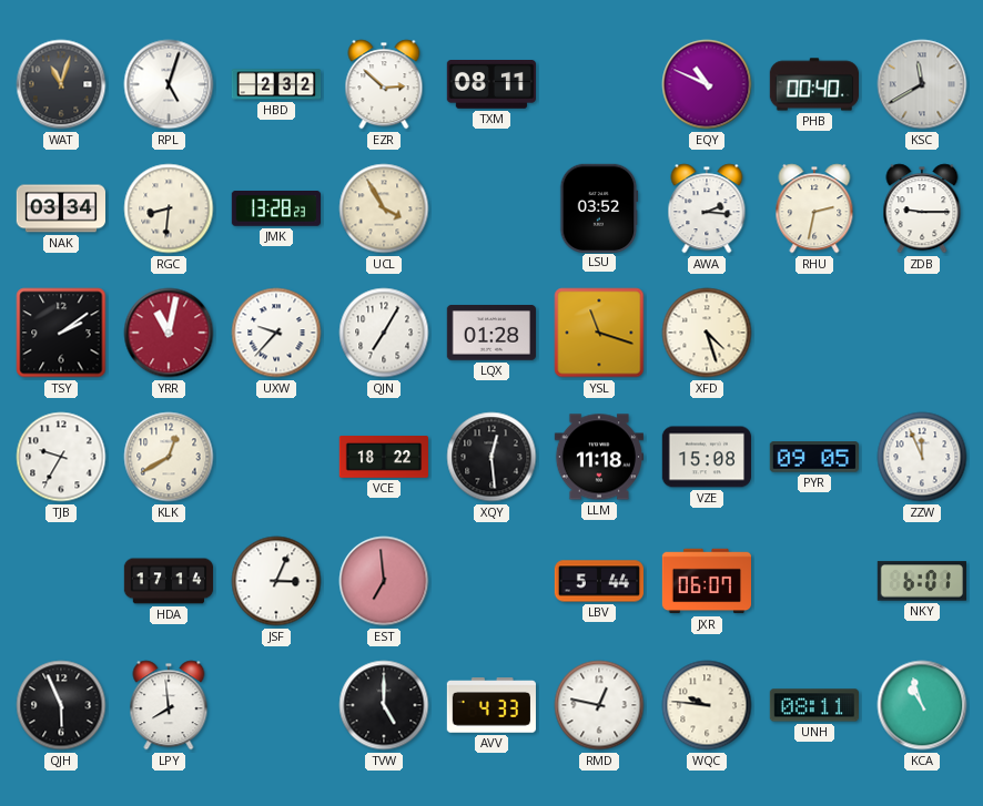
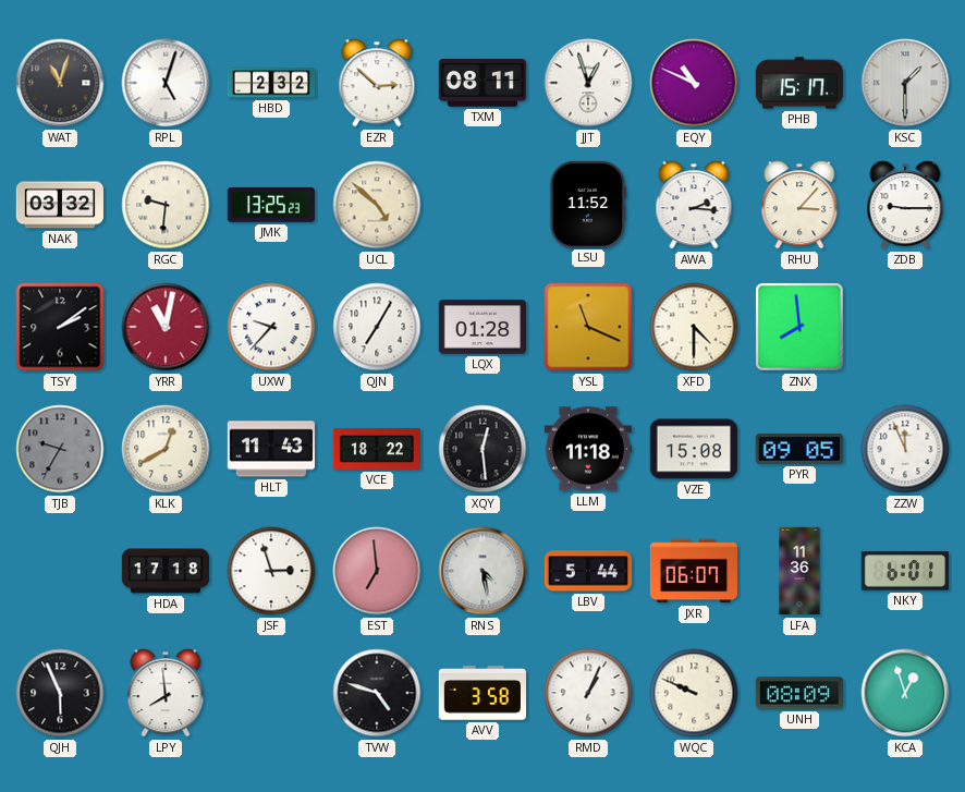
JJT: none -> 12:57
PHB: 00:40 -> 15:17
KSC: 11:40 -> 1:30
NAK: 03:34 -> 03:32
RGC: 8:31 -> 9:31
JMK: 13:28 -> 13:25
UCL: 3:55 -> 4:52
LSU: 03:52 -> 11:52
RHU: 2:32 -> 3:07
YSL: 11:18 -> 11:19
XFD: 4:27 -> 4:30
ZNX: none -> 7:59
TJB dial: white -> grey
HLT: none -> 11:43
HDA: 17:14 -> 17:18
JSF: 3:04 -> 2:57
RNS: none -> 4:28
LFA: none -> 11:36
TVW: 5:00 -> 4:48
AVV: 4:33 -> 3:58
RMD: 12:47 -> 1:04
WQC: 9:46 -> 9:49
UNH: 08:11 -> 08:09
KCA: 10:57 -> 12:57
